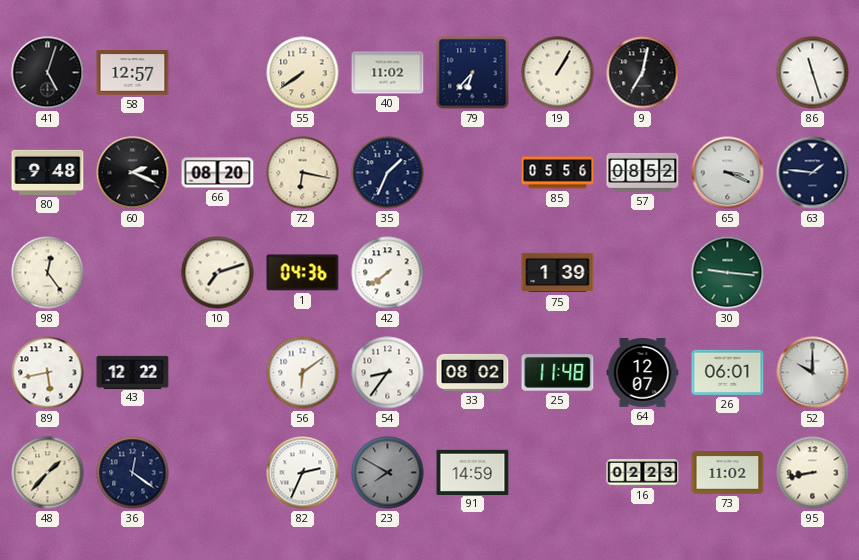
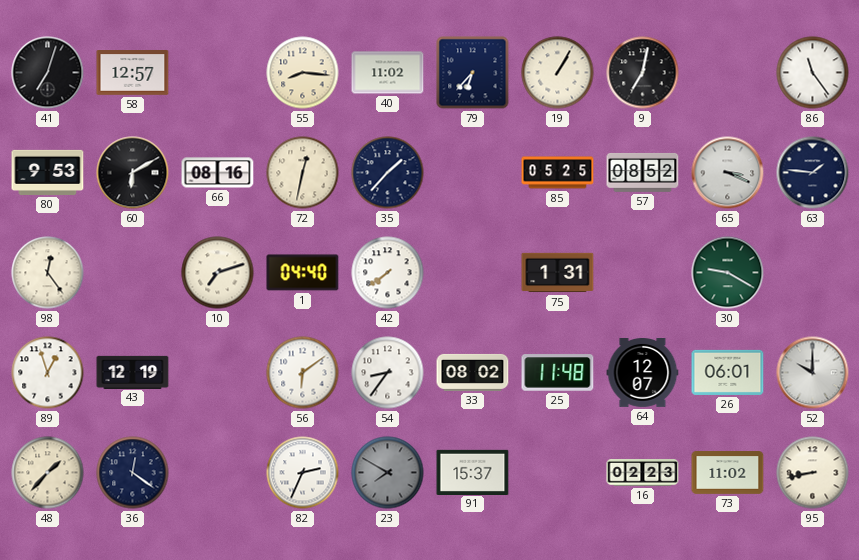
41: 5:03 -> 7:03
55: 7:39 -> 8:16
86: 11:27 -> 11:24
80: 9:48 -> 9:53
60: 2:19 -> 6:10
66: 08:20 -> 08:16
72: 6:17 -> 12:32
35: 1:34 -> 1:37
85: 05:56 -> 05:25
1: 04:36 -> 04:40
75: 1:39 -> 1:31
30: 9:16 -> 9:20
89: 5:43 -> 12:57
43: 12:22 -> 12:19
91: 14:59 -> 15:37
